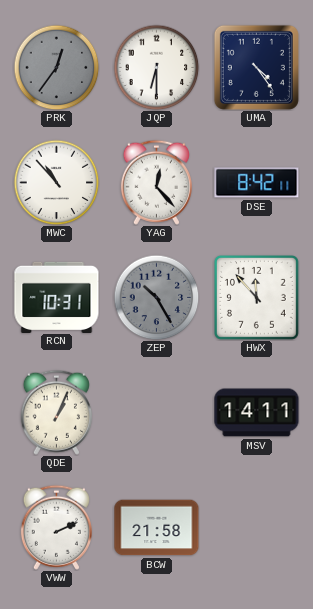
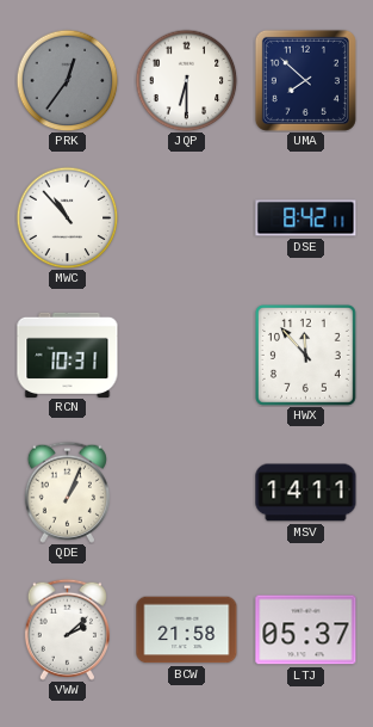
UMA: 4:24 -> 7:52
YAG: 12:23 -> none
ZEP: 10:25 -> none
VWW: 2:11 -> 2:08
LTJ: none -> 05:37
